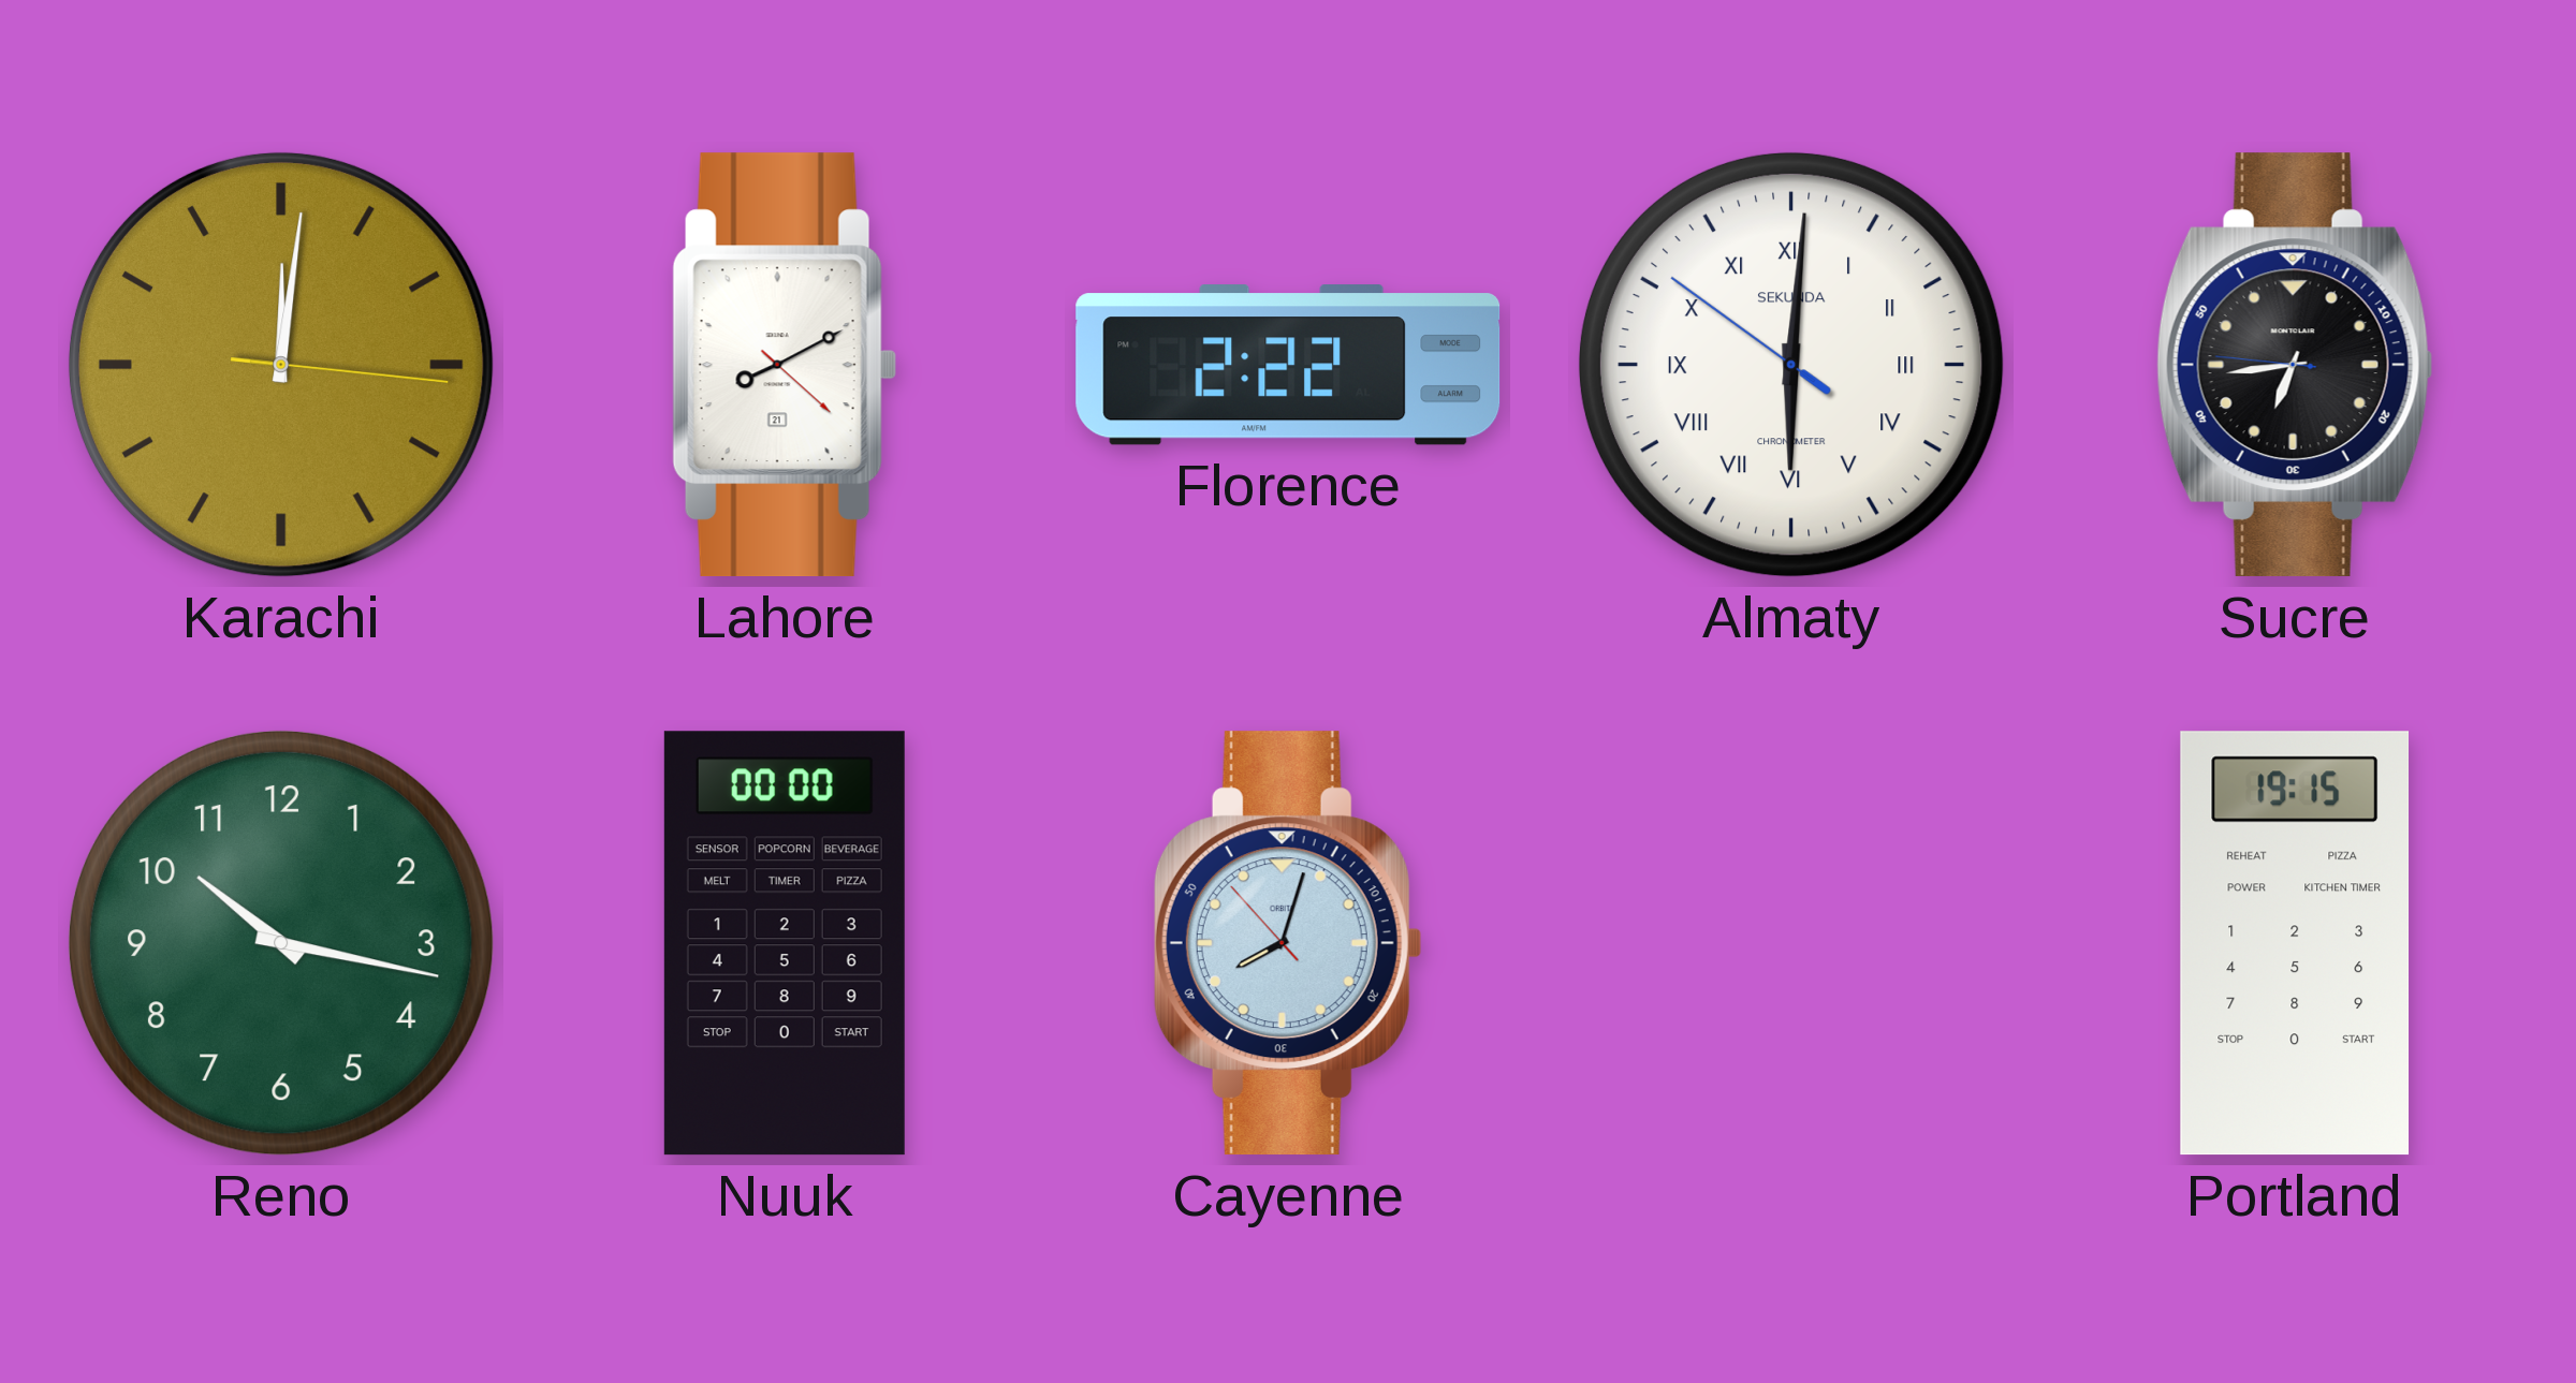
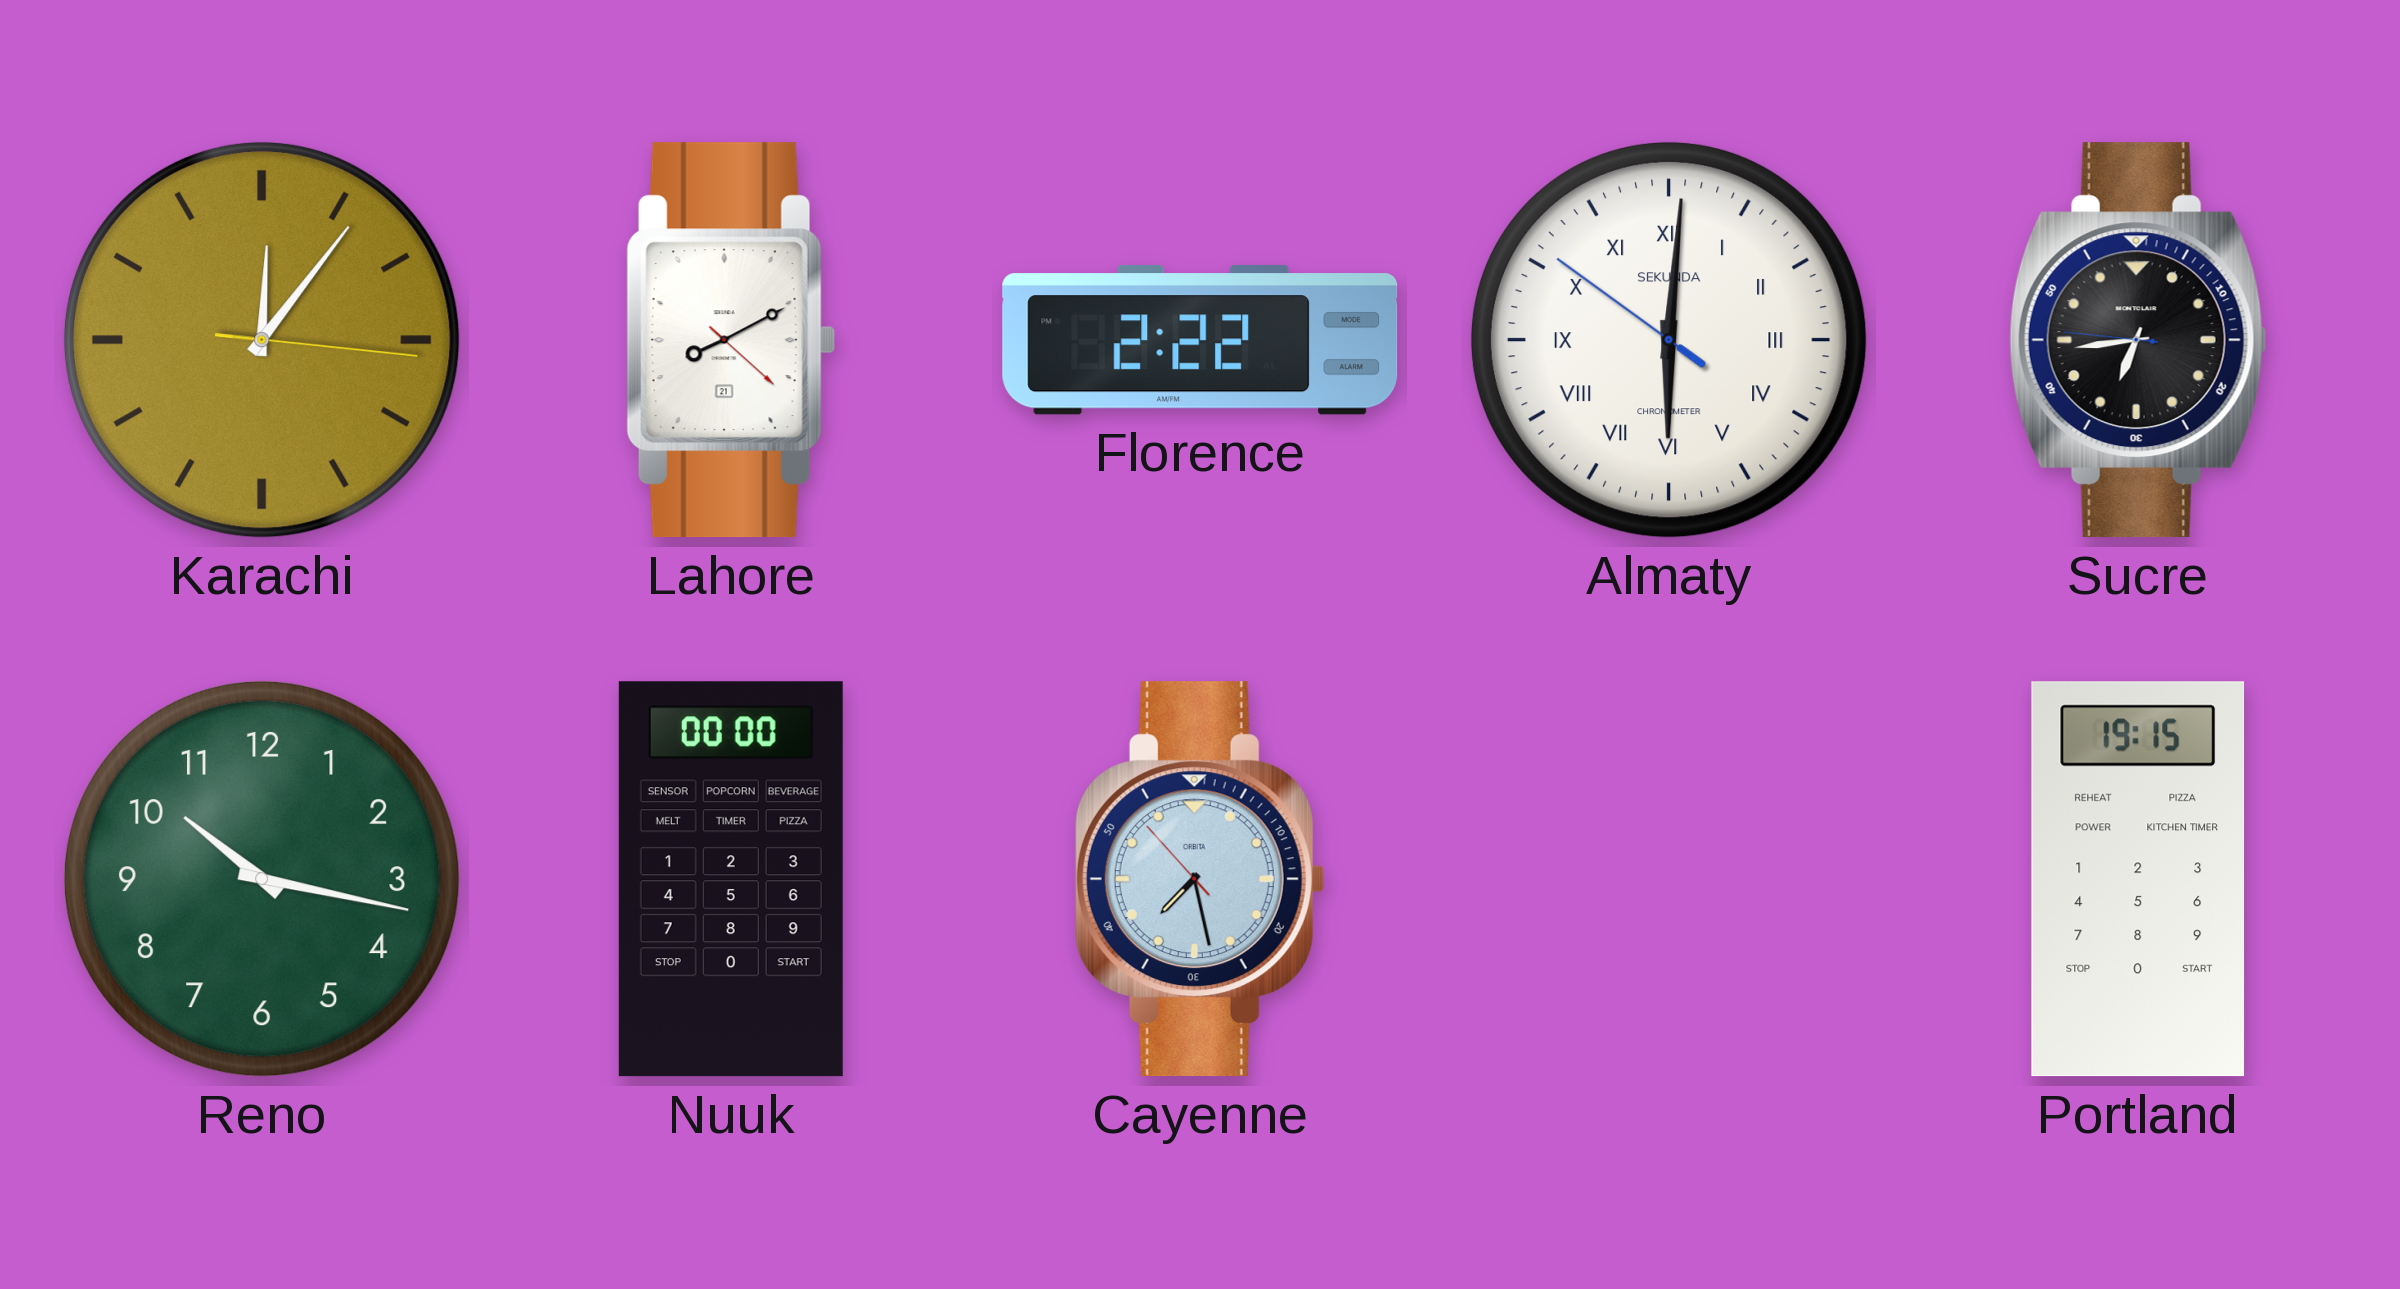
Karachi: 12:01 -> 12:06
Cayenne: 8:02 -> 7:27
